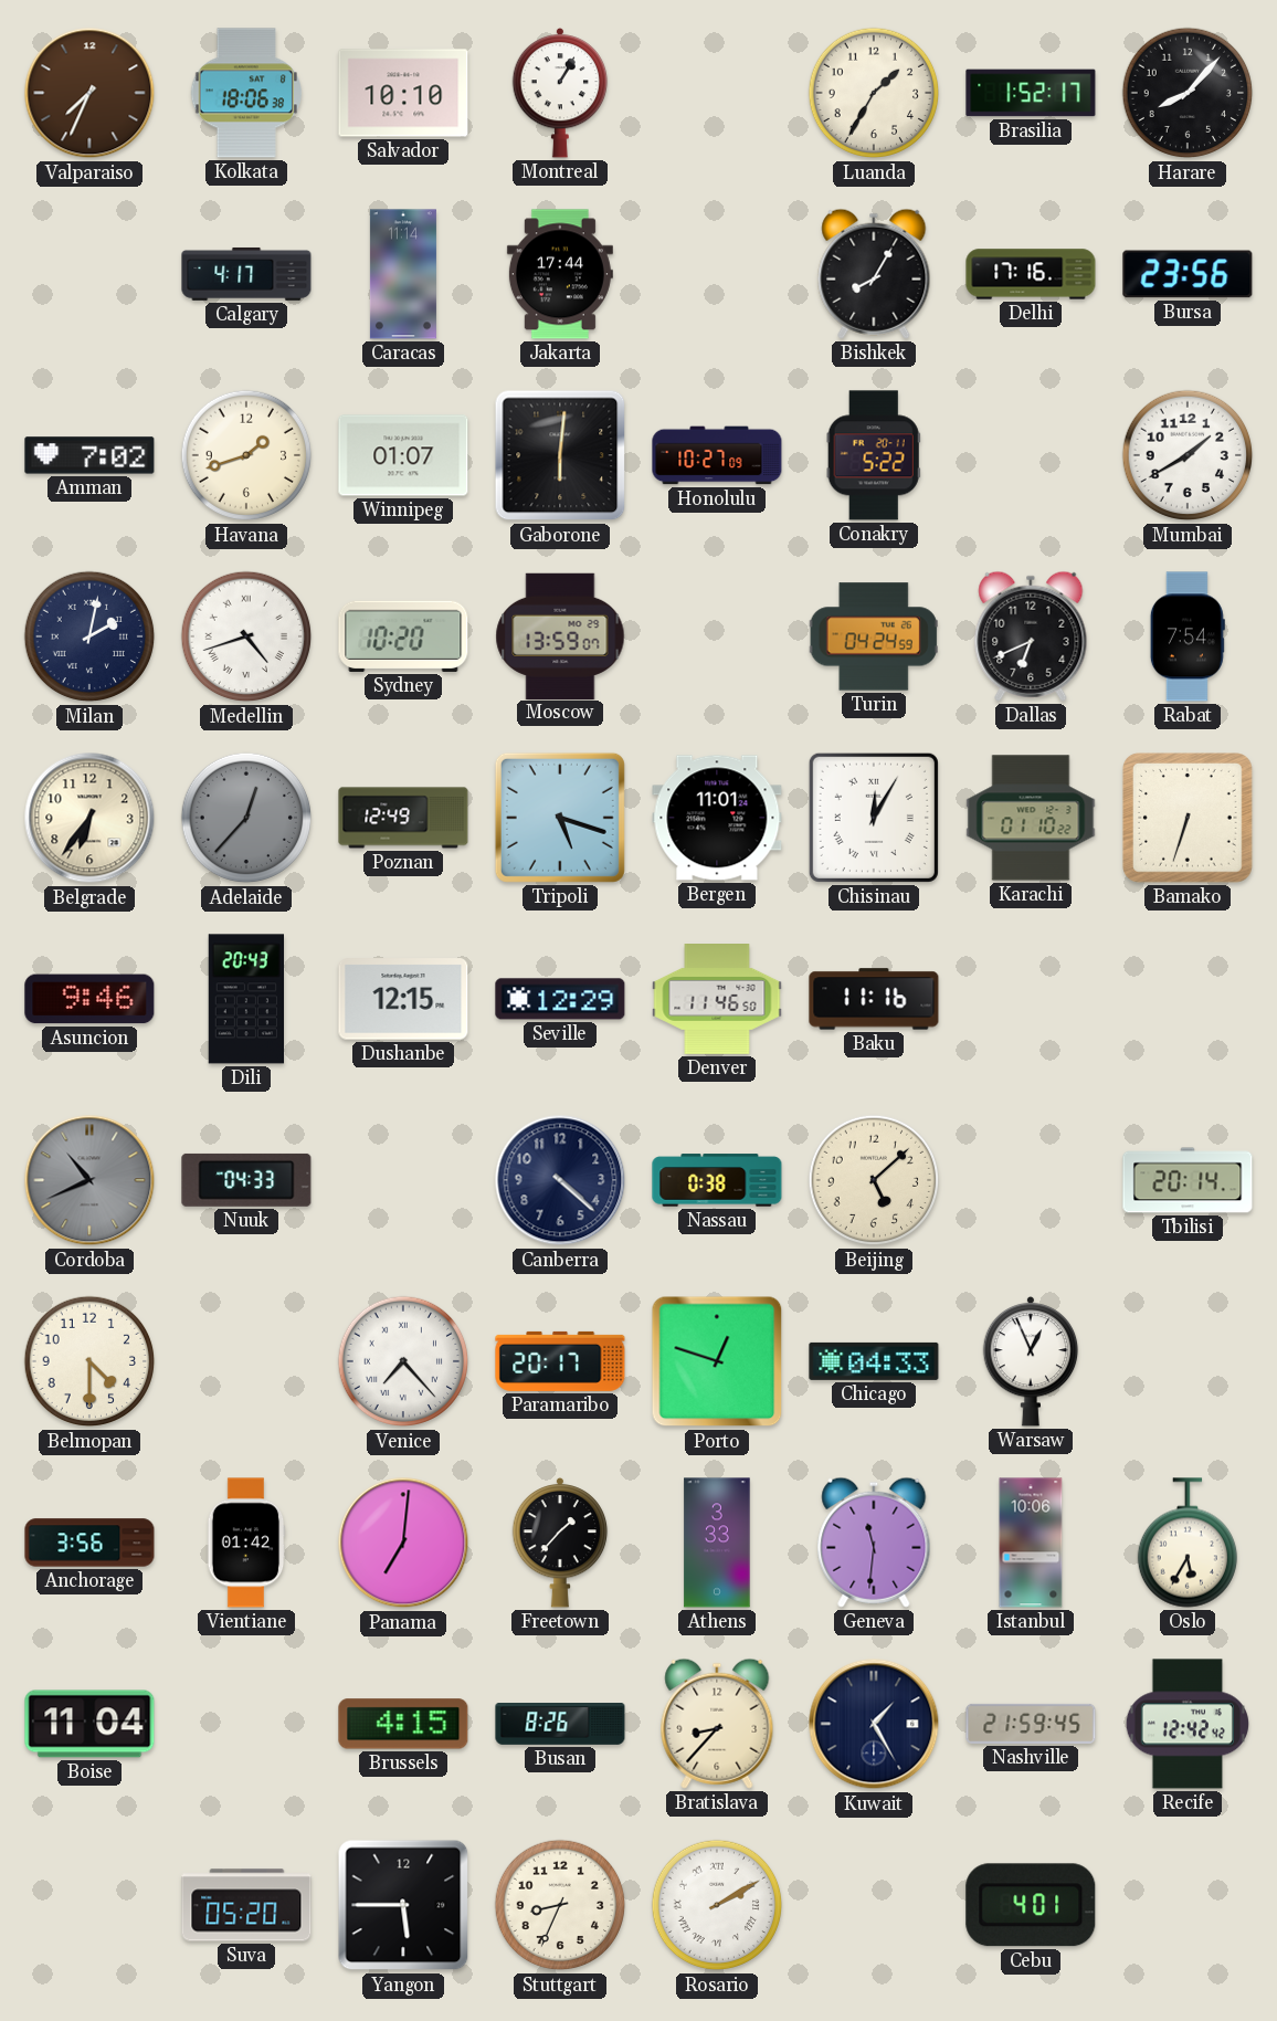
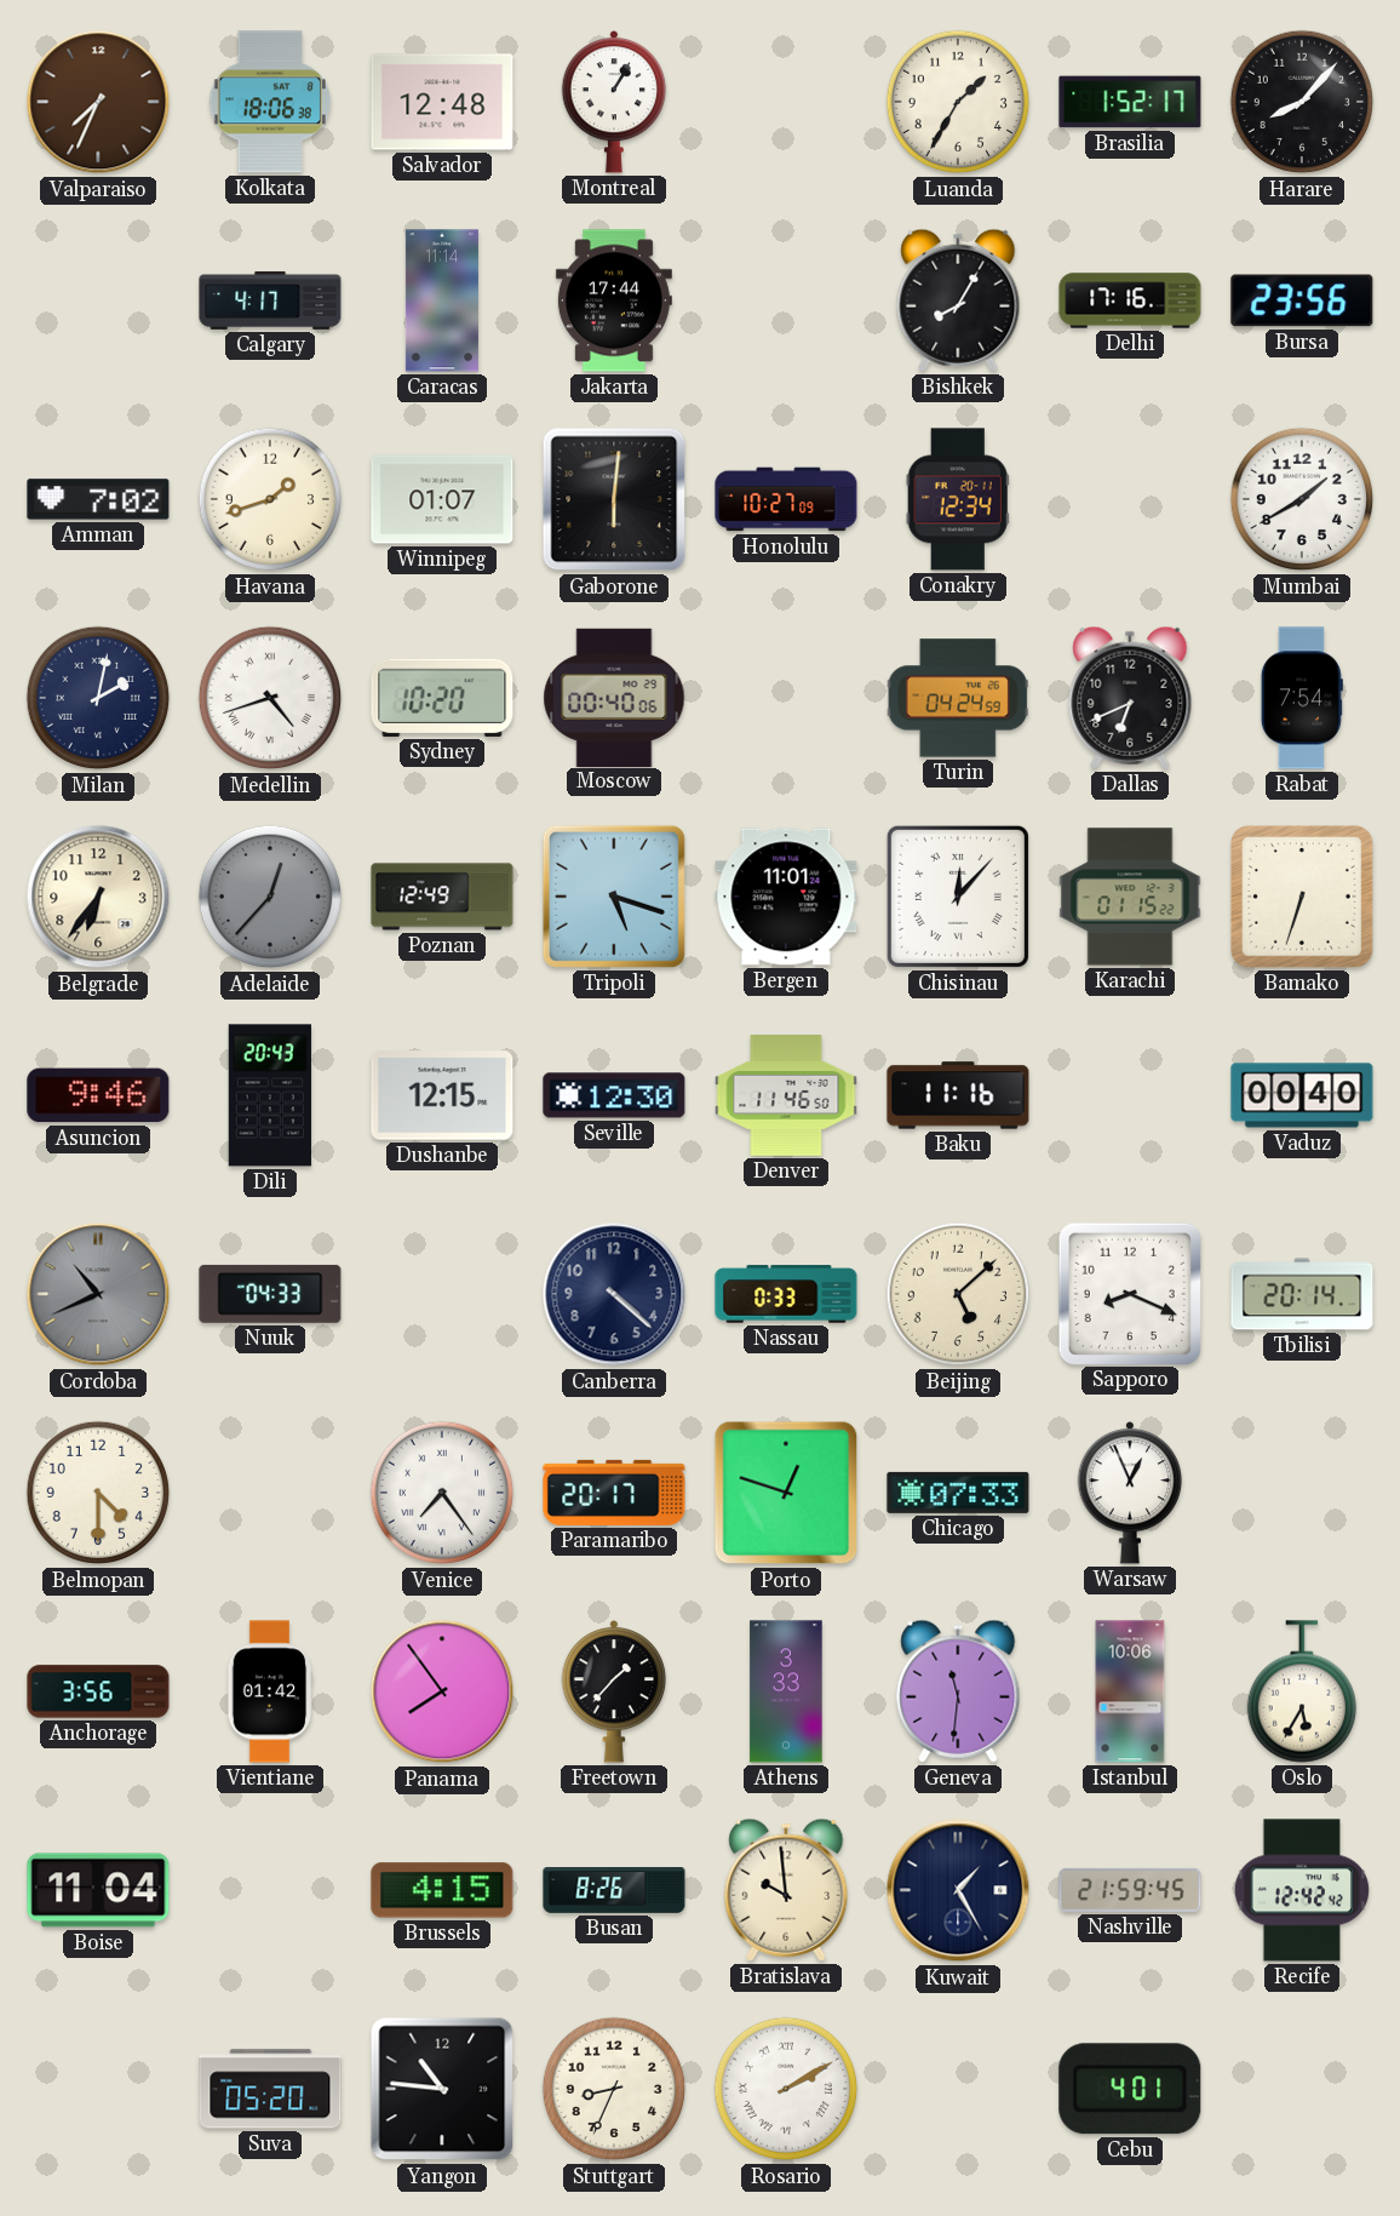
Salvador: 10:10 -> 12:48
Conakry: 5:22 -> 12:34
Moscow: 13:59 -> 00:40
Chisinau: 12:05 -> 12:07
Karachi: 01:10 -> 01:15
Seville: 12:29 -> 12:30
Vaduz: none -> 00:40
Nassau: 0:38 -> 0:33
Sapporo: none -> 8:19
Venice: 7:23 -> 7:24
Chicago: 04:33 -> 07:33
Panama: 7:01 -> 7:54
Bratislava: 8:37 -> 9:59
Yangon: 5:45 -> 10:46
